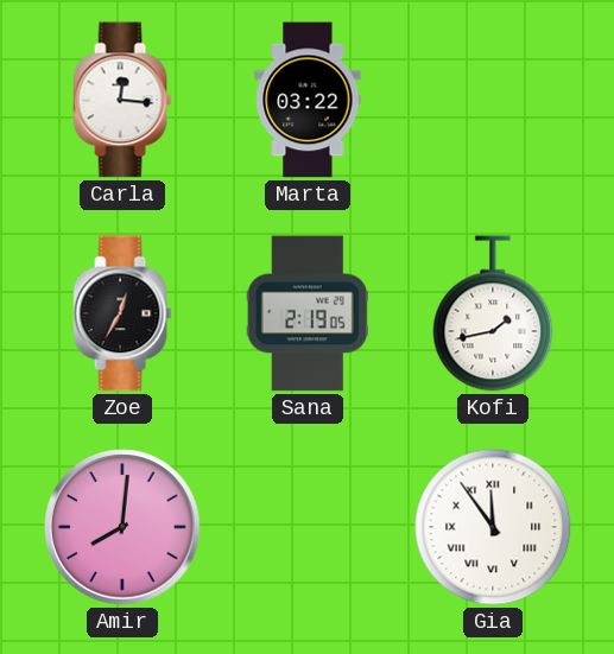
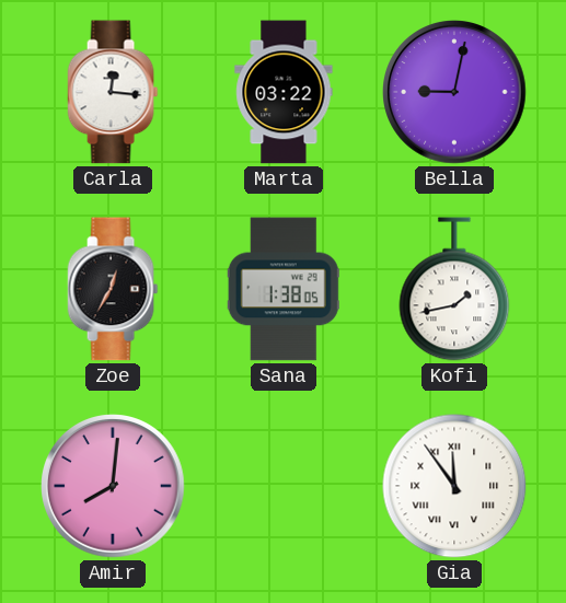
Bella: none -> 9:02
Sana: 2:19 -> 1:38
